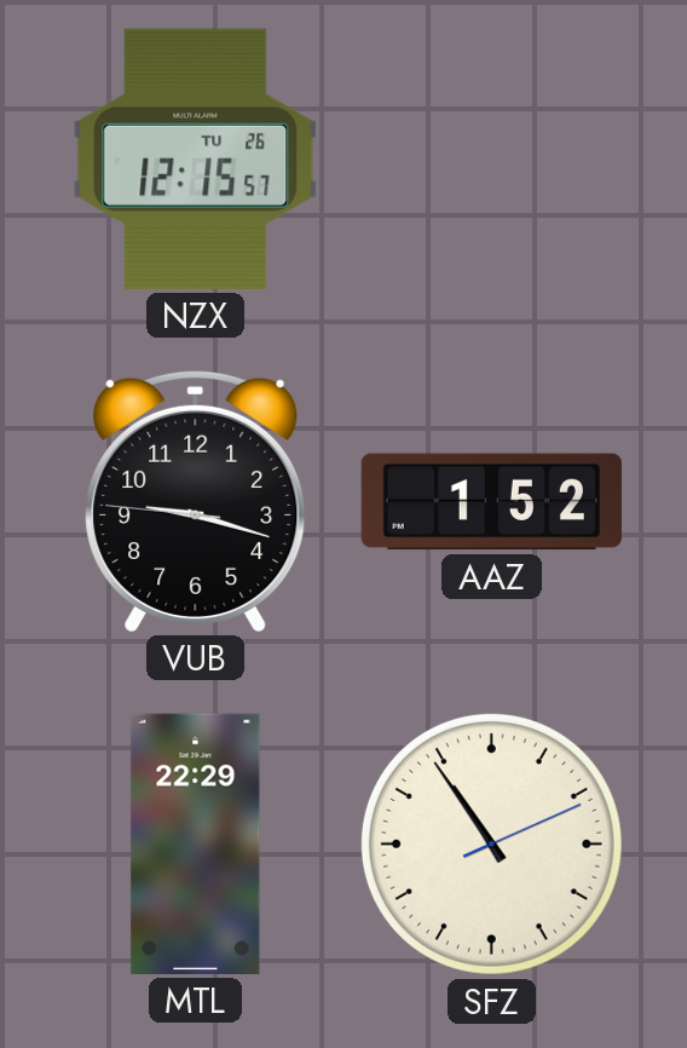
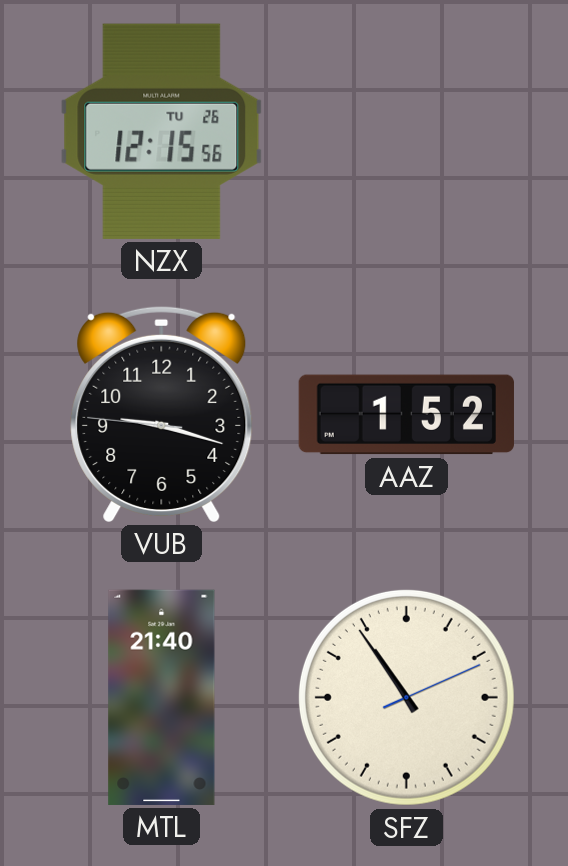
NZX: 12:15:57 -> 12:15:56
MTL: 22:29 -> 21:40
